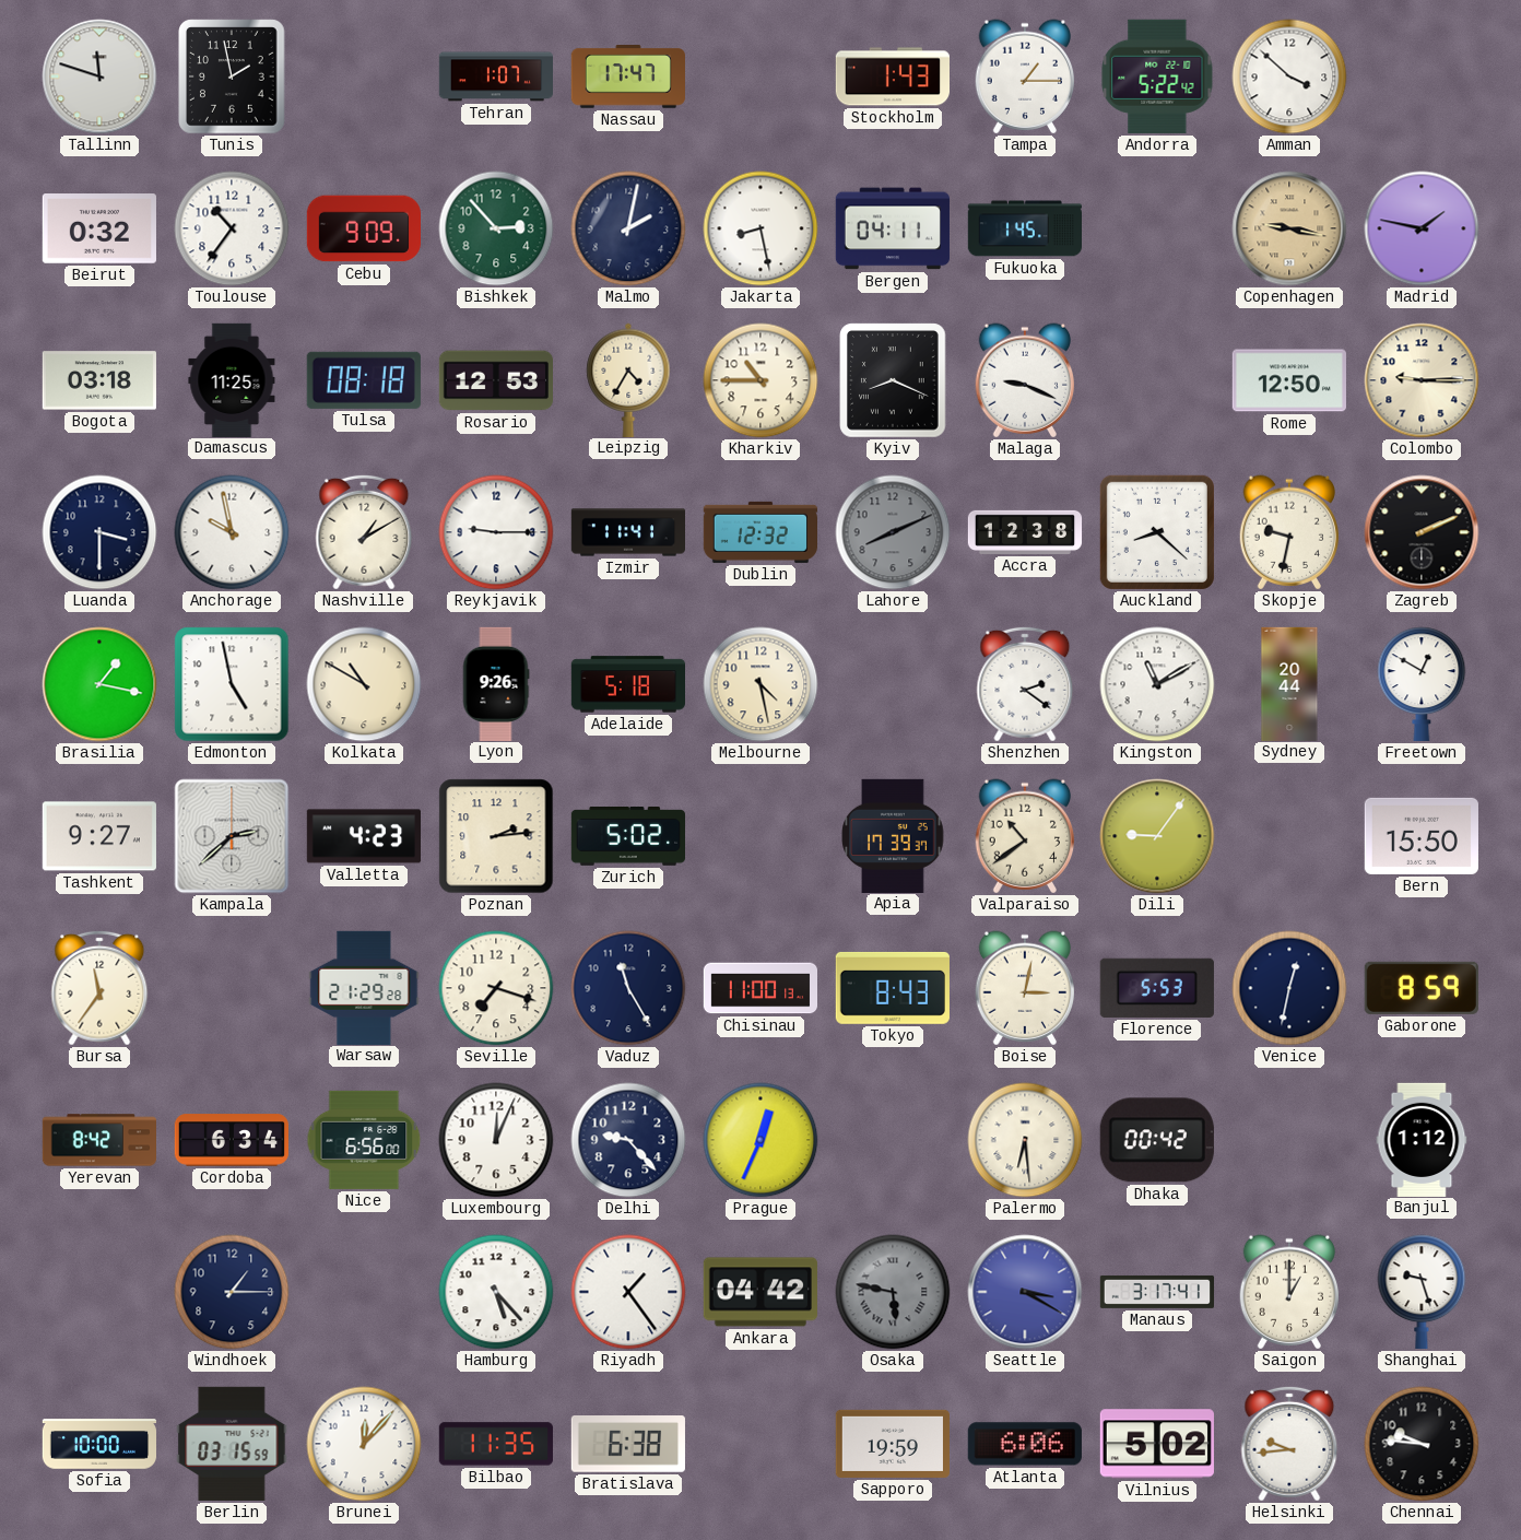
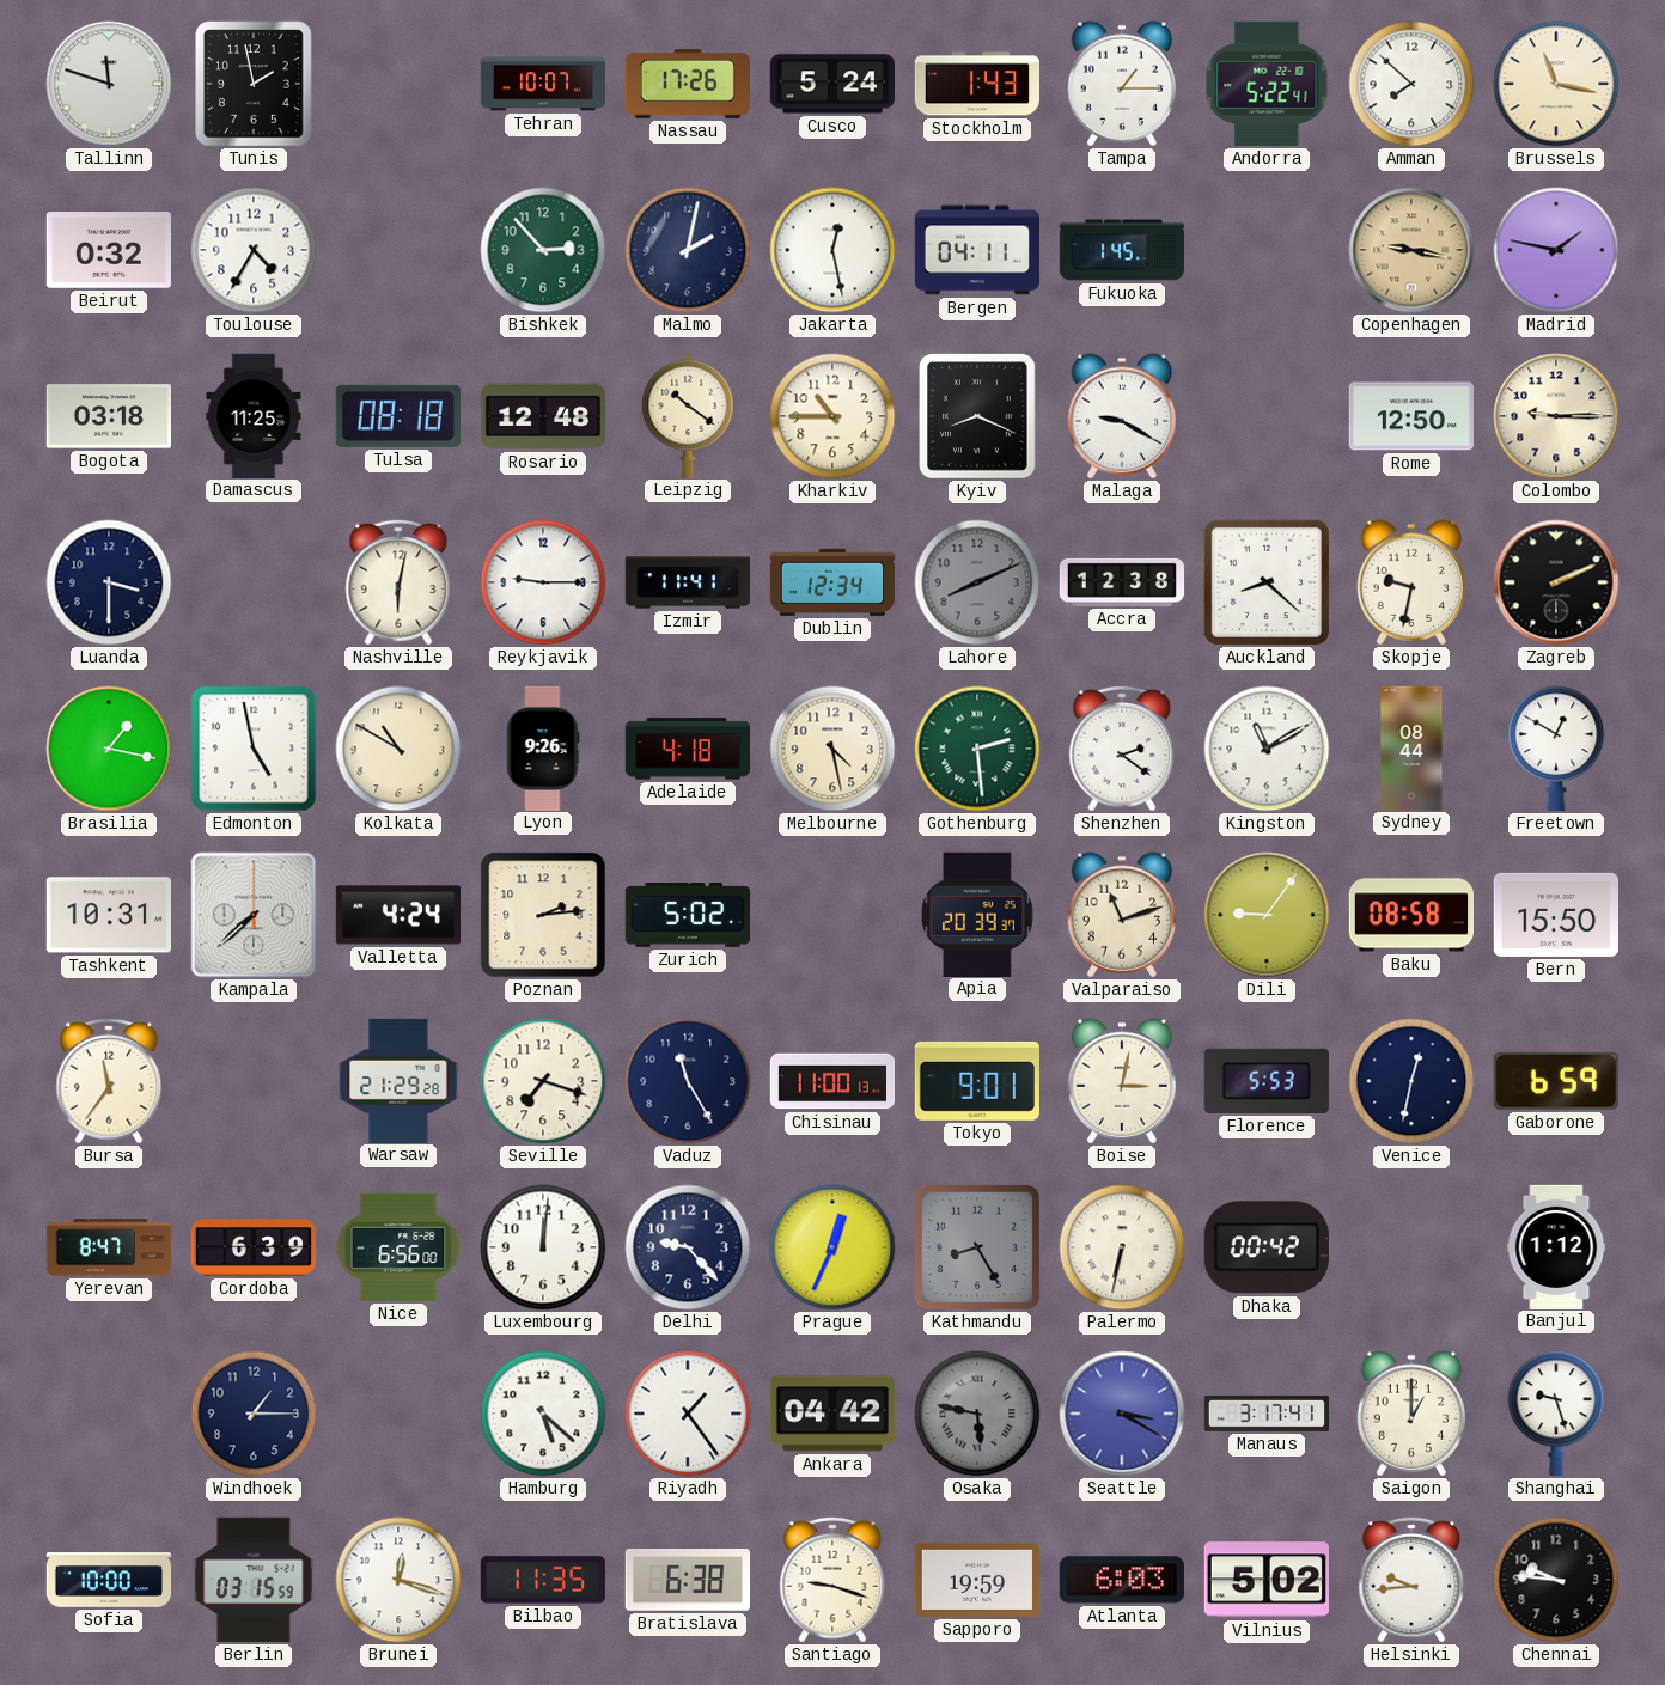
Tehran: 1:07 -> 10:07
Nassau: 17:47 -> 17:26
Cusco: none -> 5:24
Andorra: 5:22:42 -> 5:22:41
Amman: 3:52 -> 7:52
Brussels: none -> 11:17
Toulouse: 10:36 -> 4:35
Cebu: 9:09 -> none
Jakarta: 8:28 -> 12:28
Rosario: 12:53 -> 12:48
Leipzig: 4:35 -> 10:21
Malaga: 9:19 -> 9:20
Anchorage: 9:58 -> none
Nashville: 1:10 -> 6:02
Dublin: 12:32 -> 12:34
Adelaide: 5:18 -> 4:18
Gothenburg: none -> 2:29
Sydney: 20:44 -> 08:44
Tashkent: 9:27 -> 10:31
Kampala: 2:38 -> 7:38
Valletta: 4:23 -> 4:24
Apia: 17:39 -> 20:39
Valparaiso: 10:39 -> 11:12
Baku: none -> 08:58
Tokyo: 8:43 -> 9:01
Gaborone: 8:59 -> 6:59
Yerevan: 8:42 -> 8:47
Cordoba: 6:34 -> 6:39
Luxembourg: 12:04 -> 12:01
Kathmandu: none -> 8:25
Palermo: 6:29 -> 6:32
Hamburg: 5:23 -> 5:22
Brunei: 12:07 -> 12:18
Santiago: none -> 9:18
Atlanta: 6:06 -> 6:03
